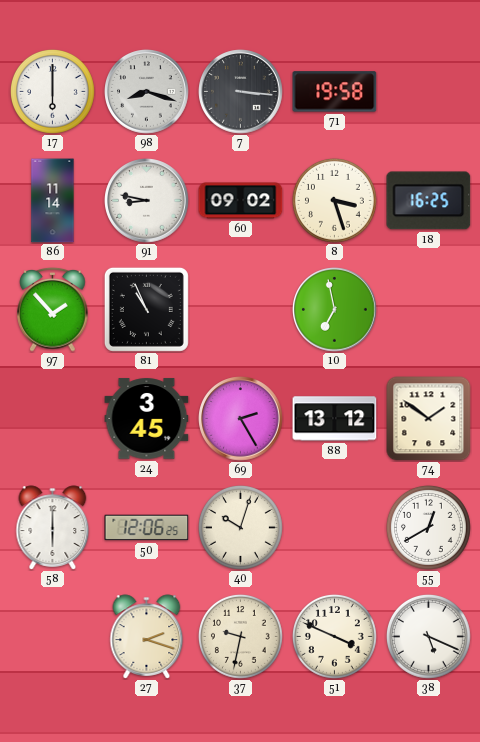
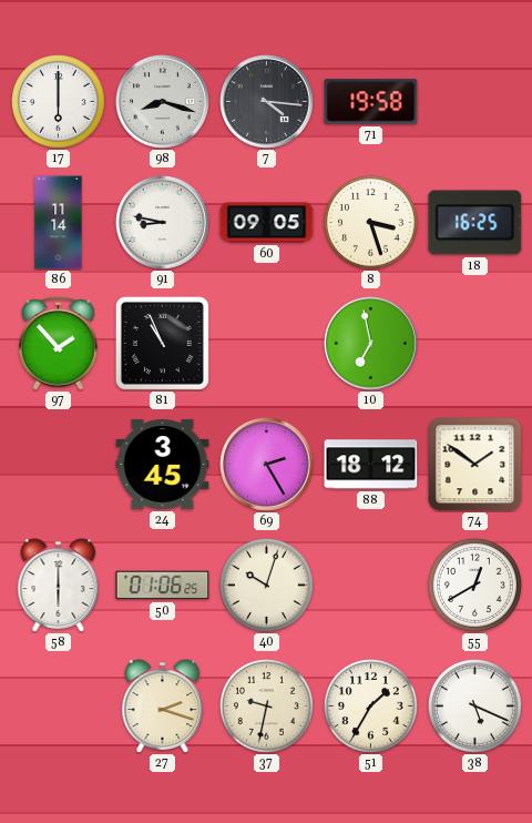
7: 3:16 -> 4:16
60: 09:02 -> 09:05
88: 13:12 -> 18:12
50: 12:06 -> 01:06
51: 3:49 -> 1:35
